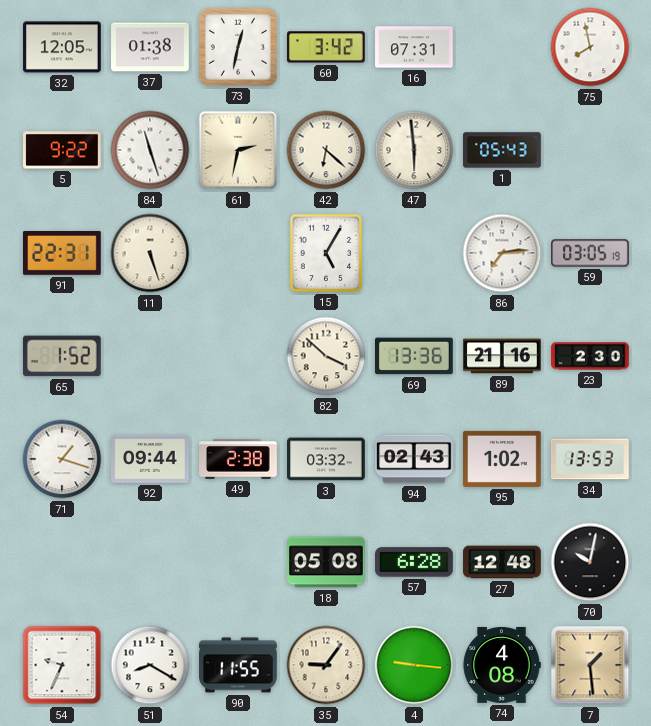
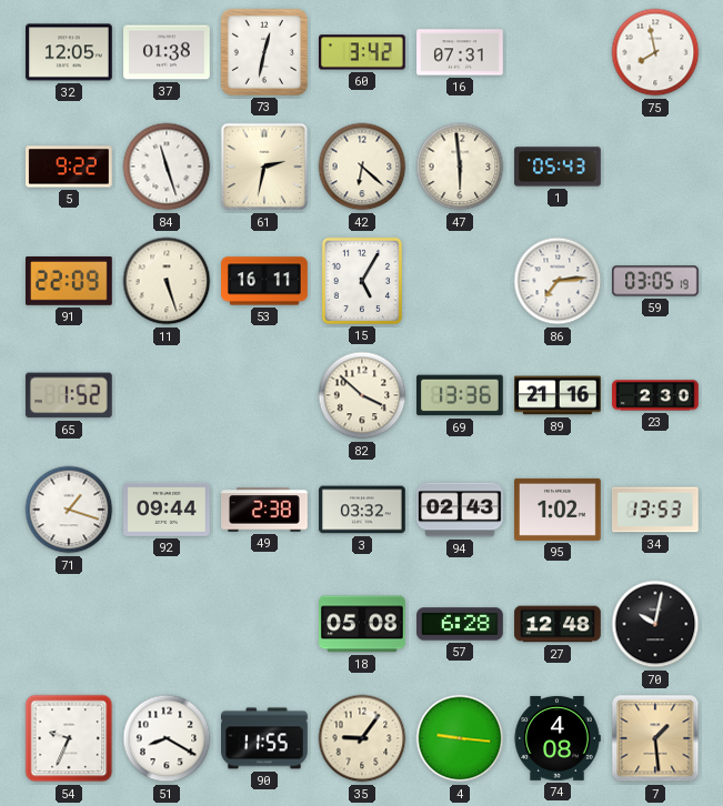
91: 22:31 -> 22:09
53: none -> 16:11
